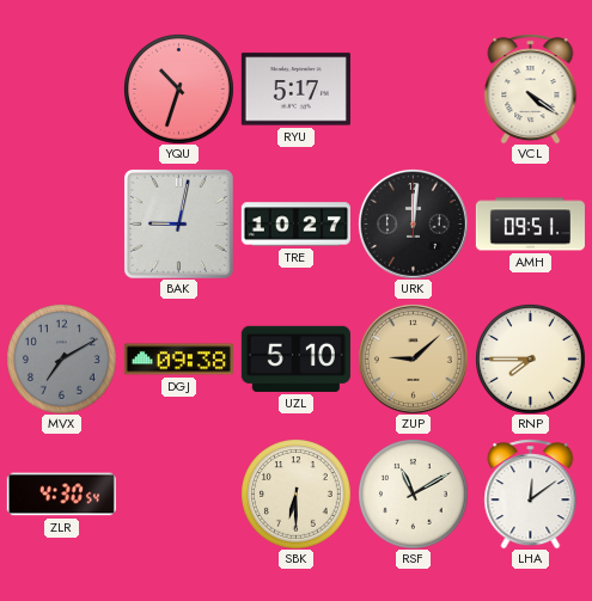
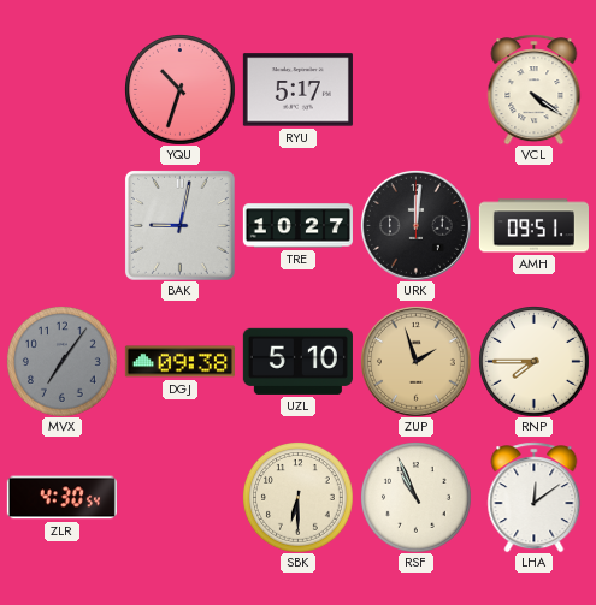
MVX: 7:10 -> 7:06
ZUP: 9:08 -> 1:57
RSF: 11:10 -> 10:56
